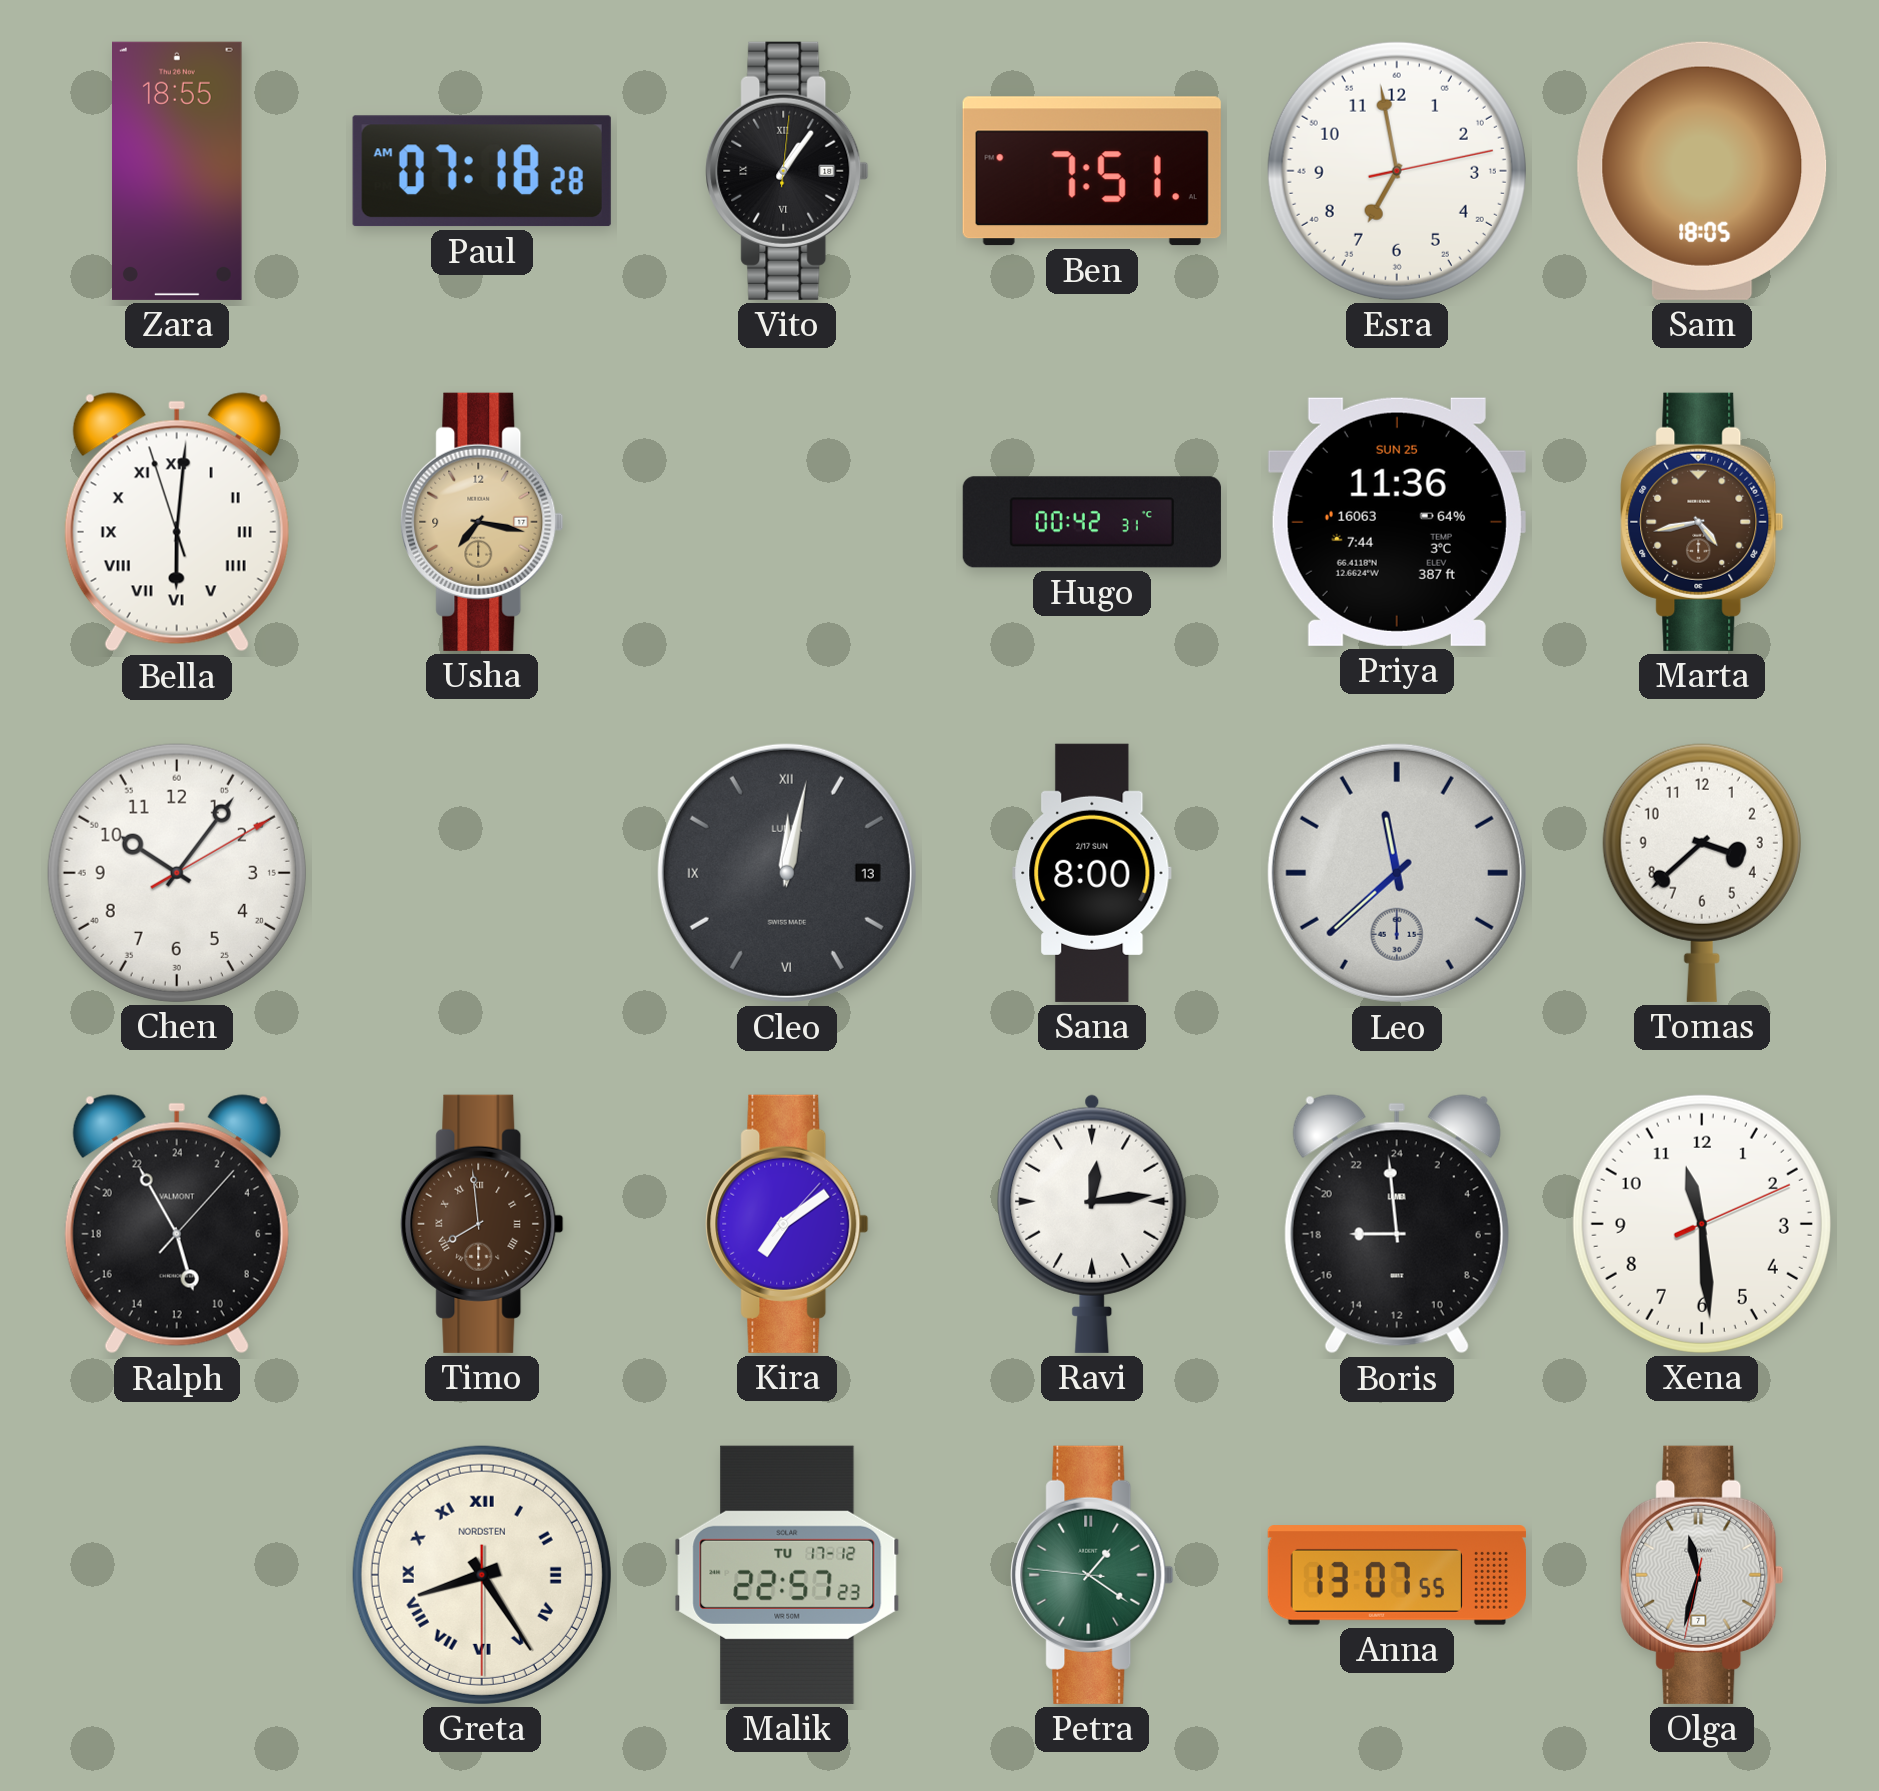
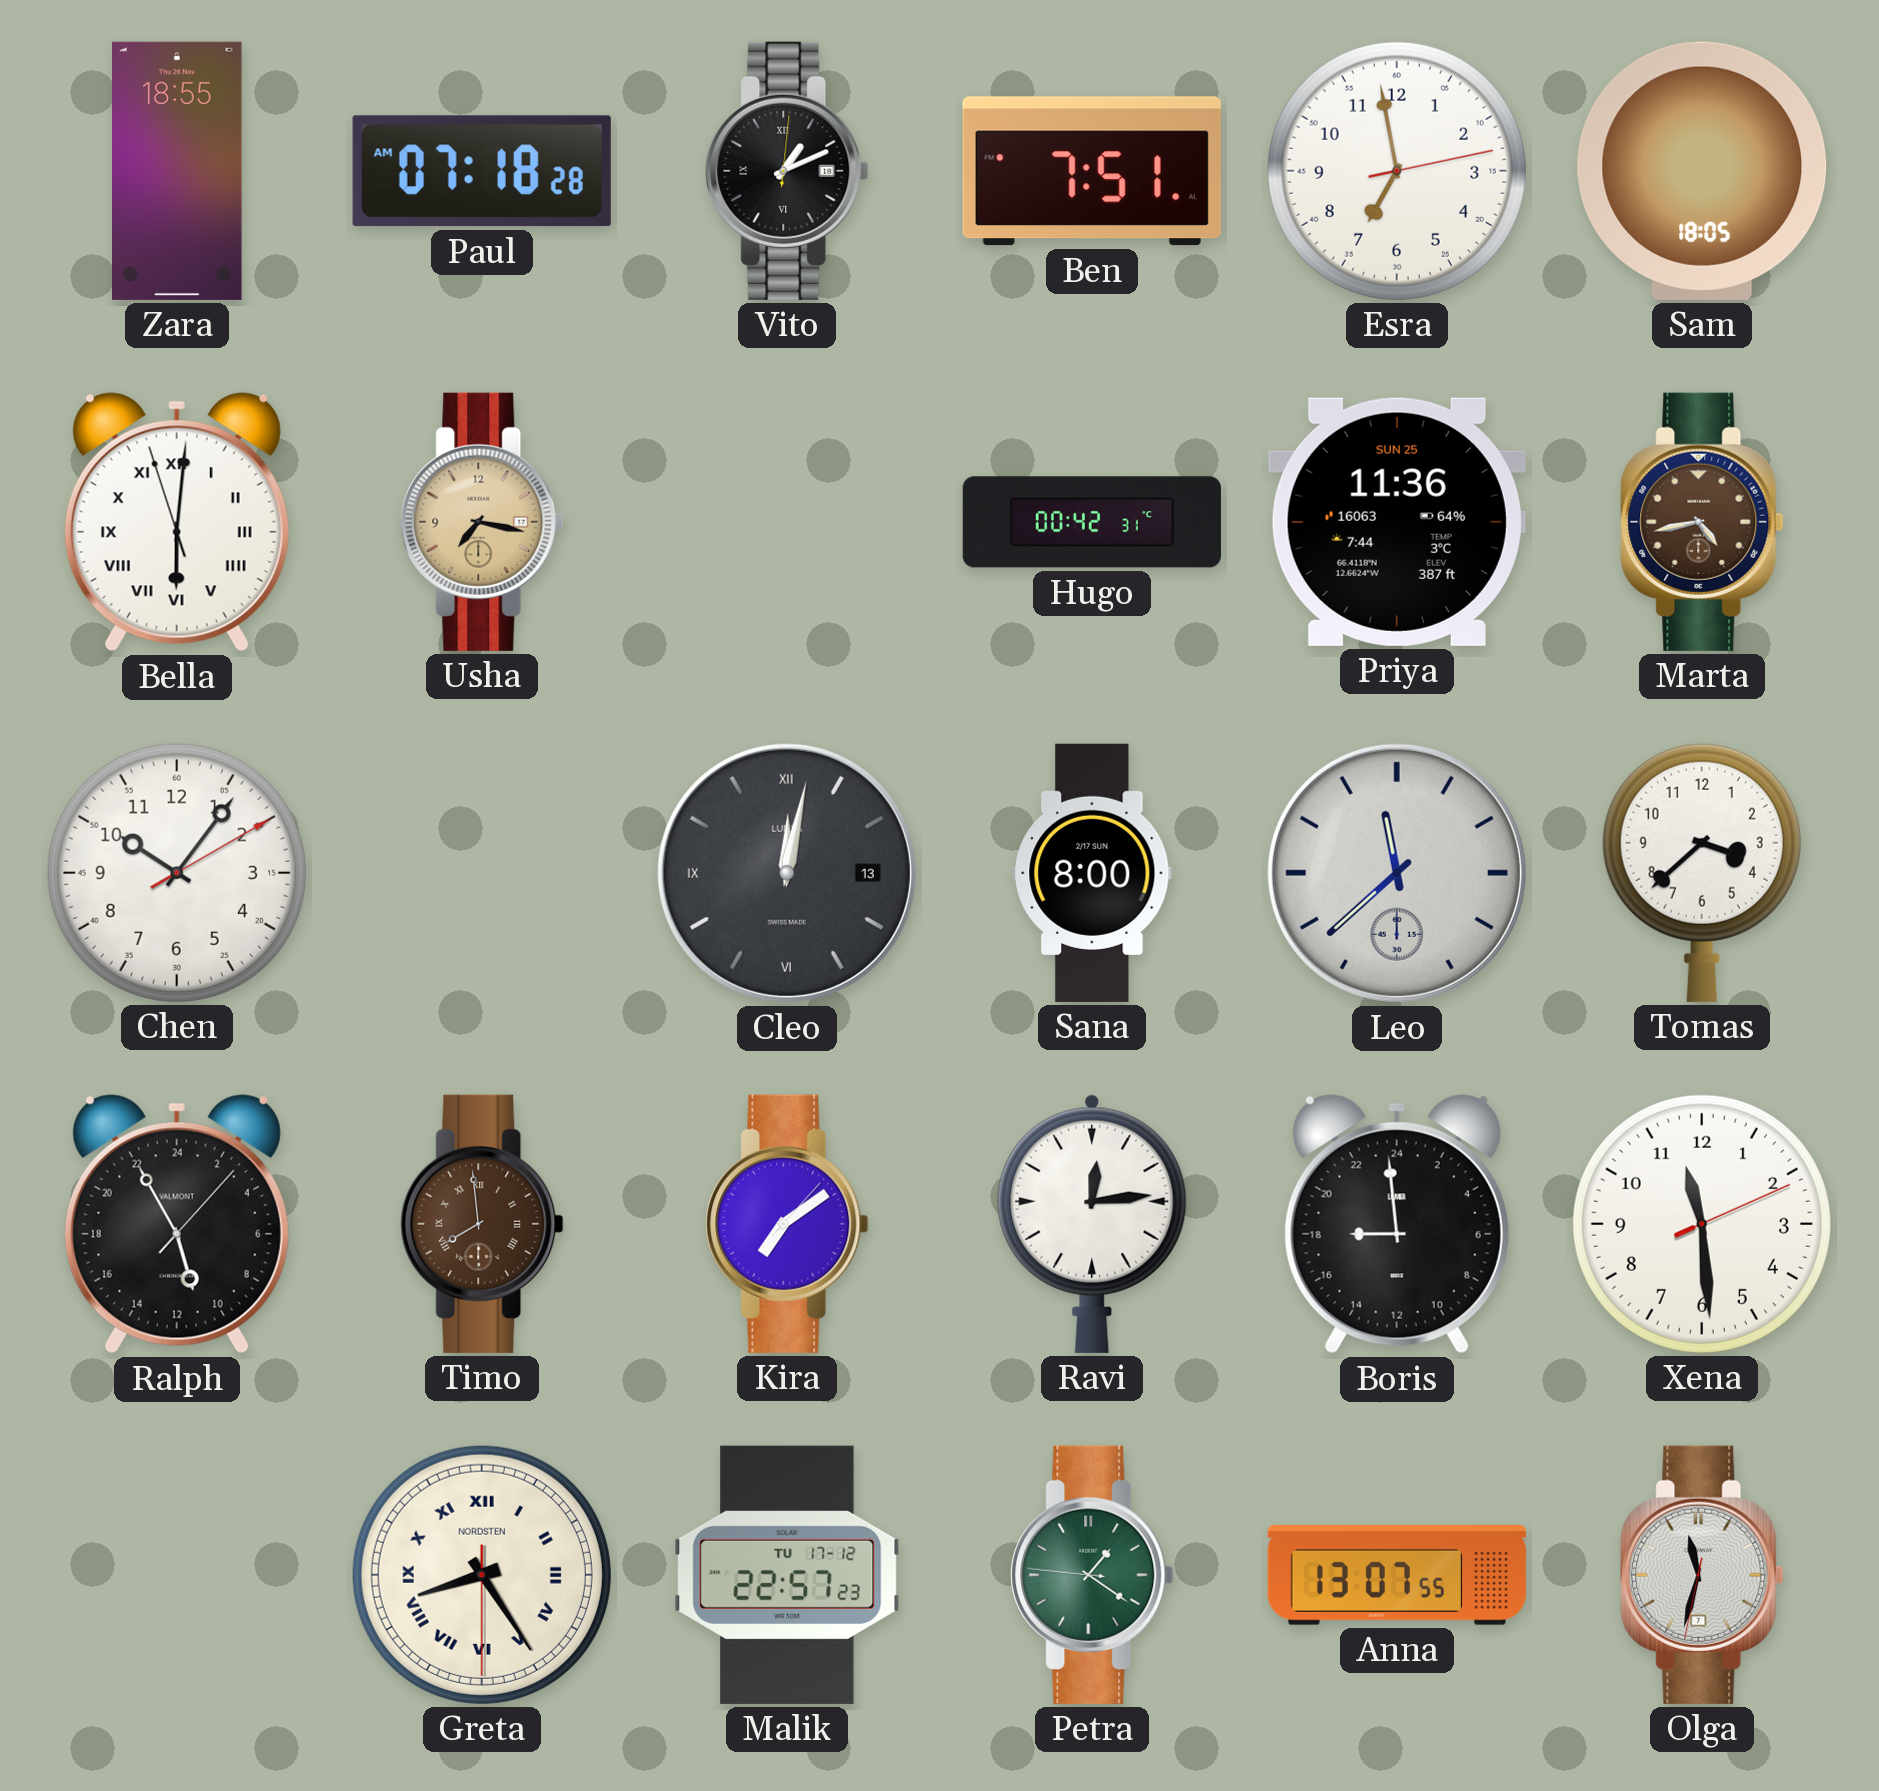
Vito: 1:06 -> 1:11
